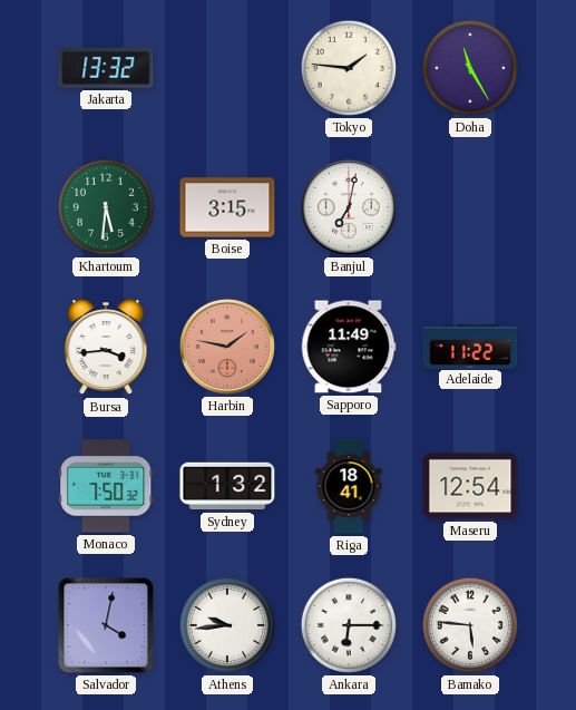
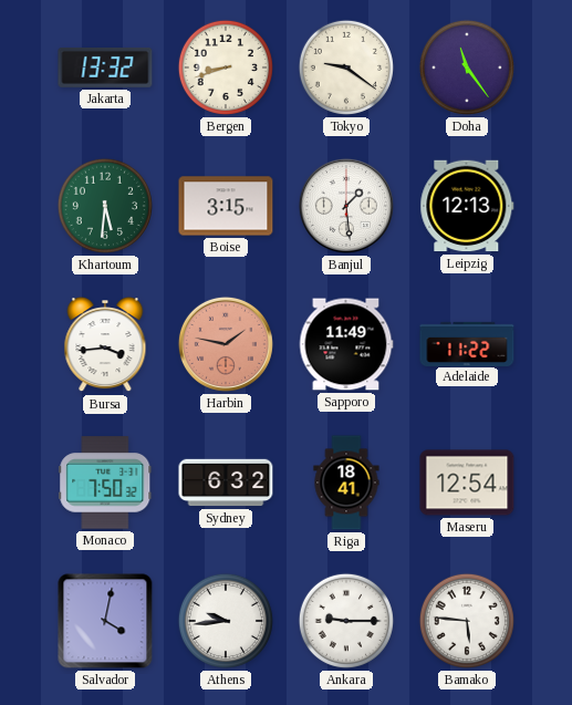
Bergen: none -> 8:42
Tokyo: 1:46 -> 9:21
Doha: 11:25 -> 11:24
Banjul: 7:02 -> 1:29
Leipzig: none -> 12:13
Sydney: 1:32 -> 6:32
Ankara: 6:15 -> 9:15
